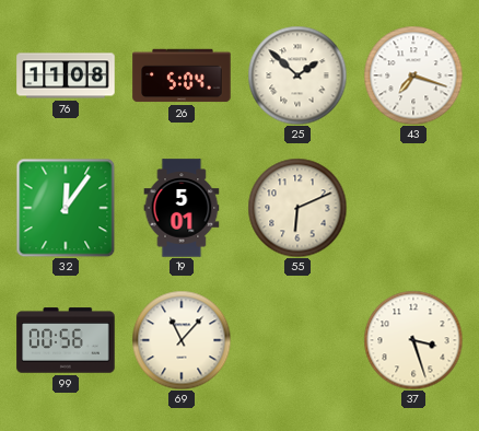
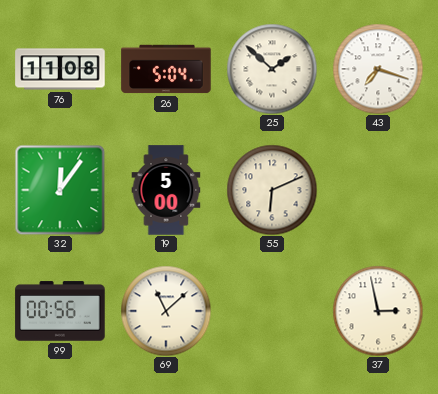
19: 5:01 -> 5:00
69: 11:07 -> 11:08
37: 3:27 -> 2:58
